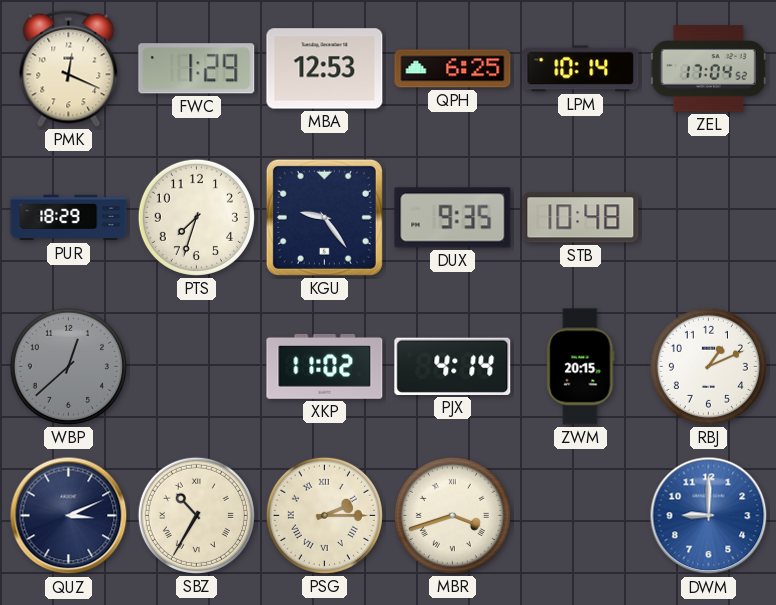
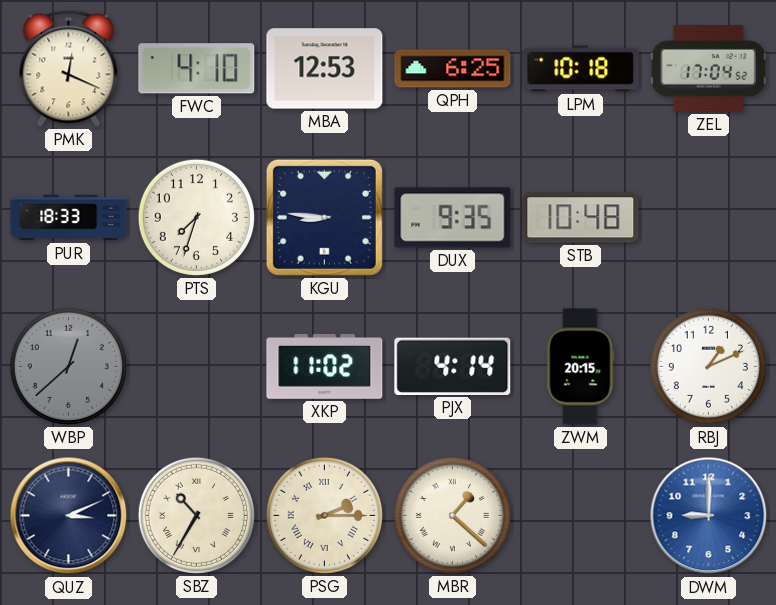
FWC: 1:29 -> 4:10
LPM: 10:14 -> 10:18
PUR: 18:29 -> 18:33
KGU: 9:24 -> 8:46
MBR: 3:42 -> 1:22
